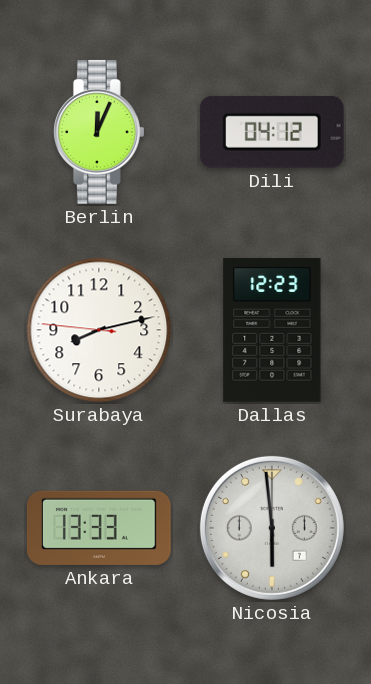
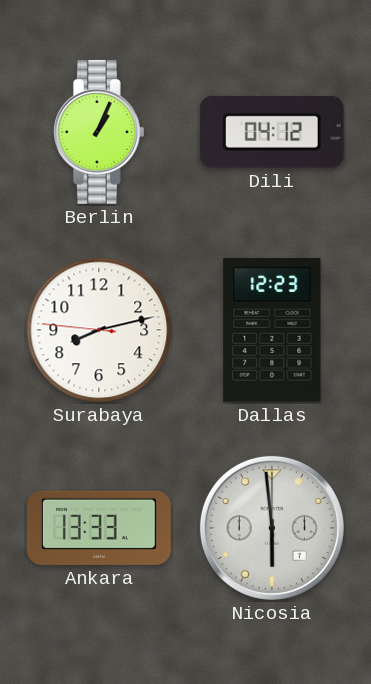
Berlin: 12:04 -> 1:04
